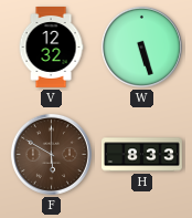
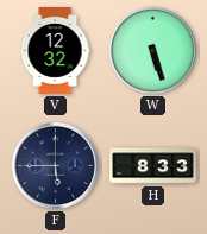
F: 5:50 -> 5:45
F dial: brown -> navy
